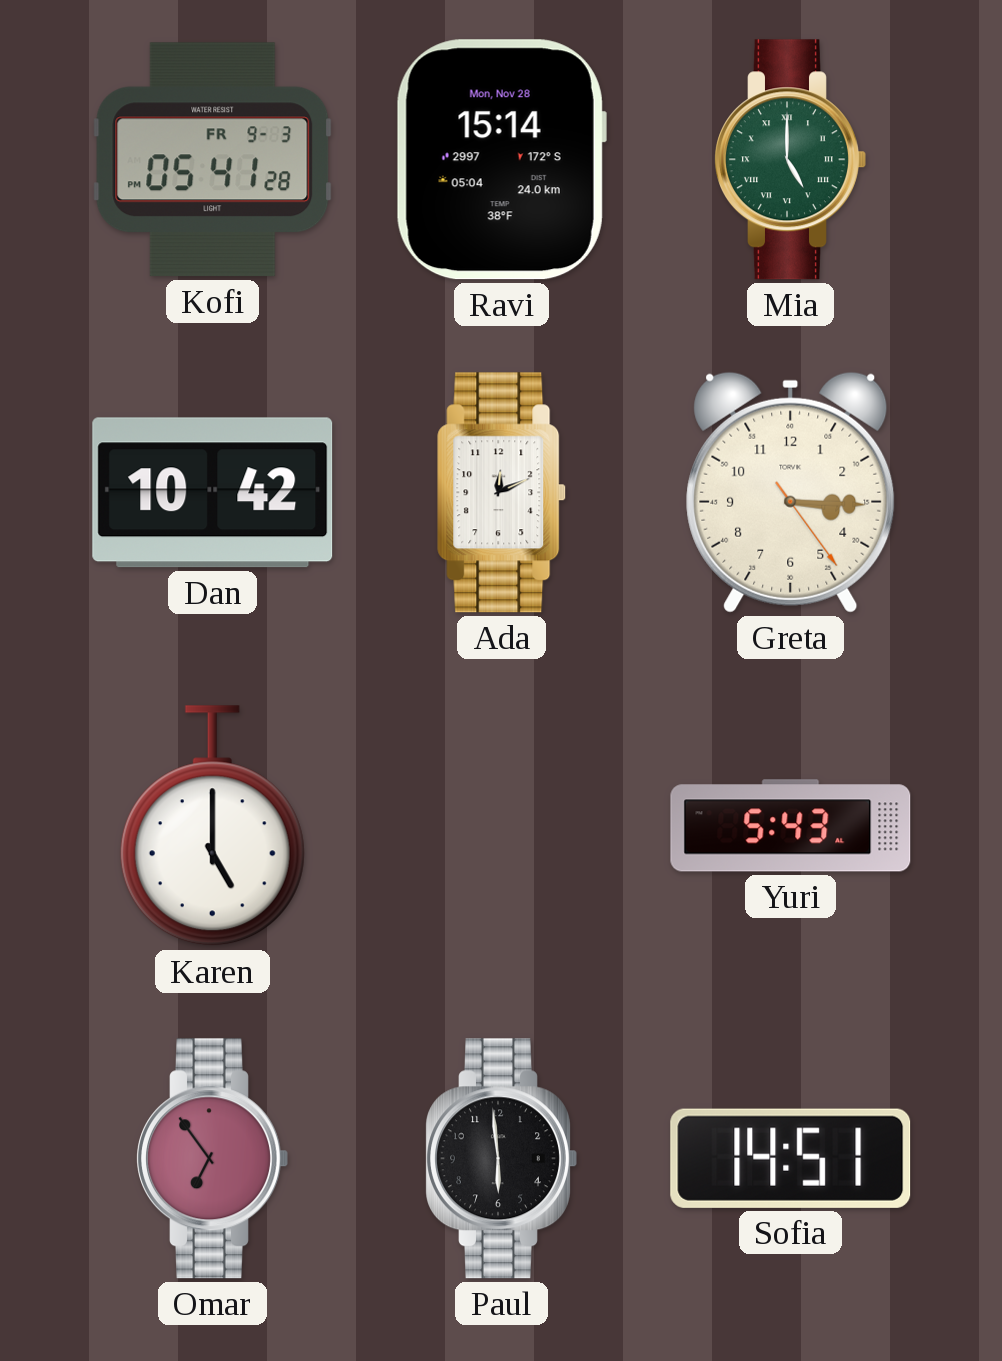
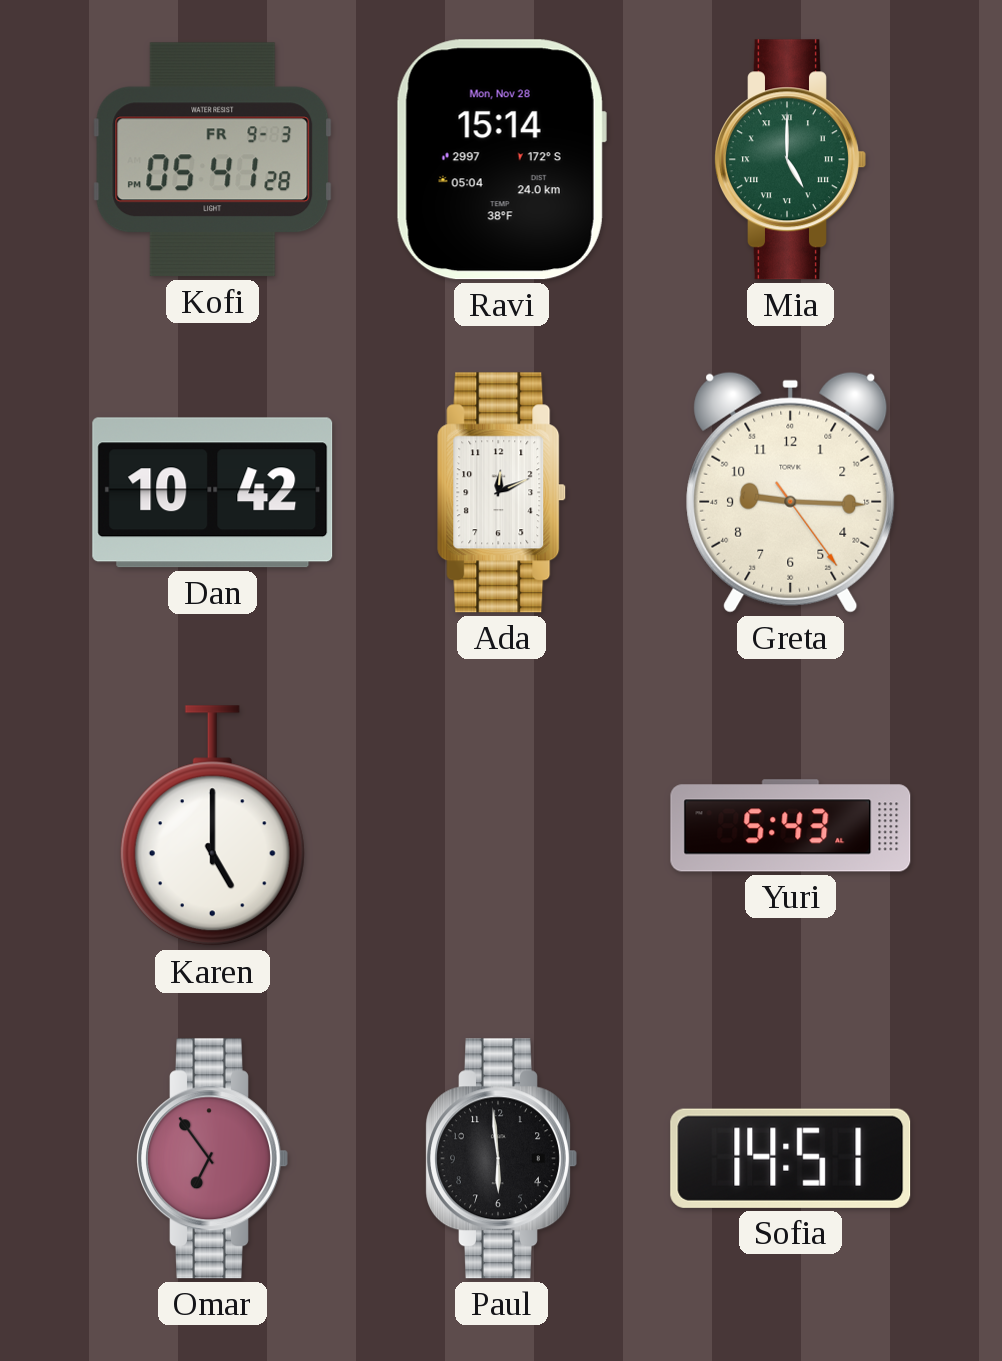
Greta: 3:15 -> 9:15
